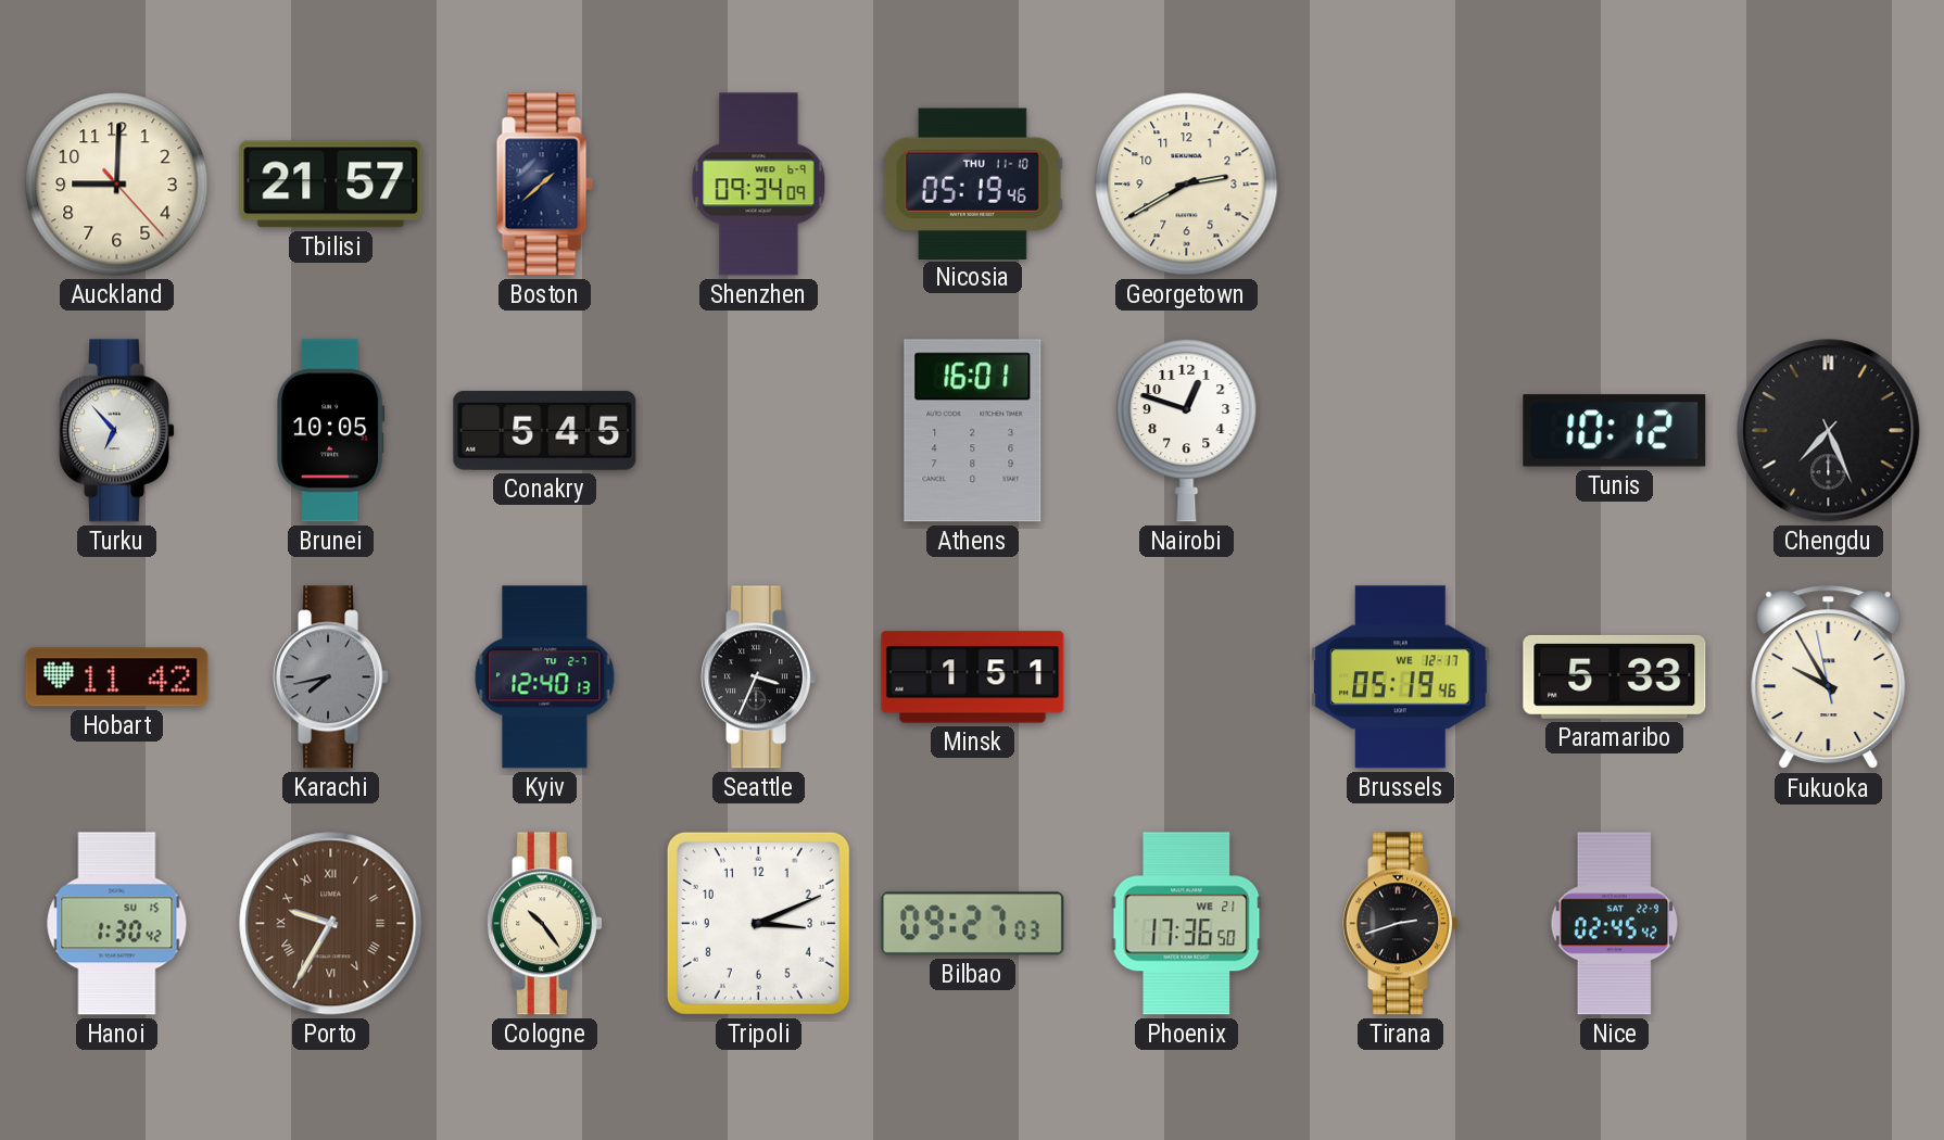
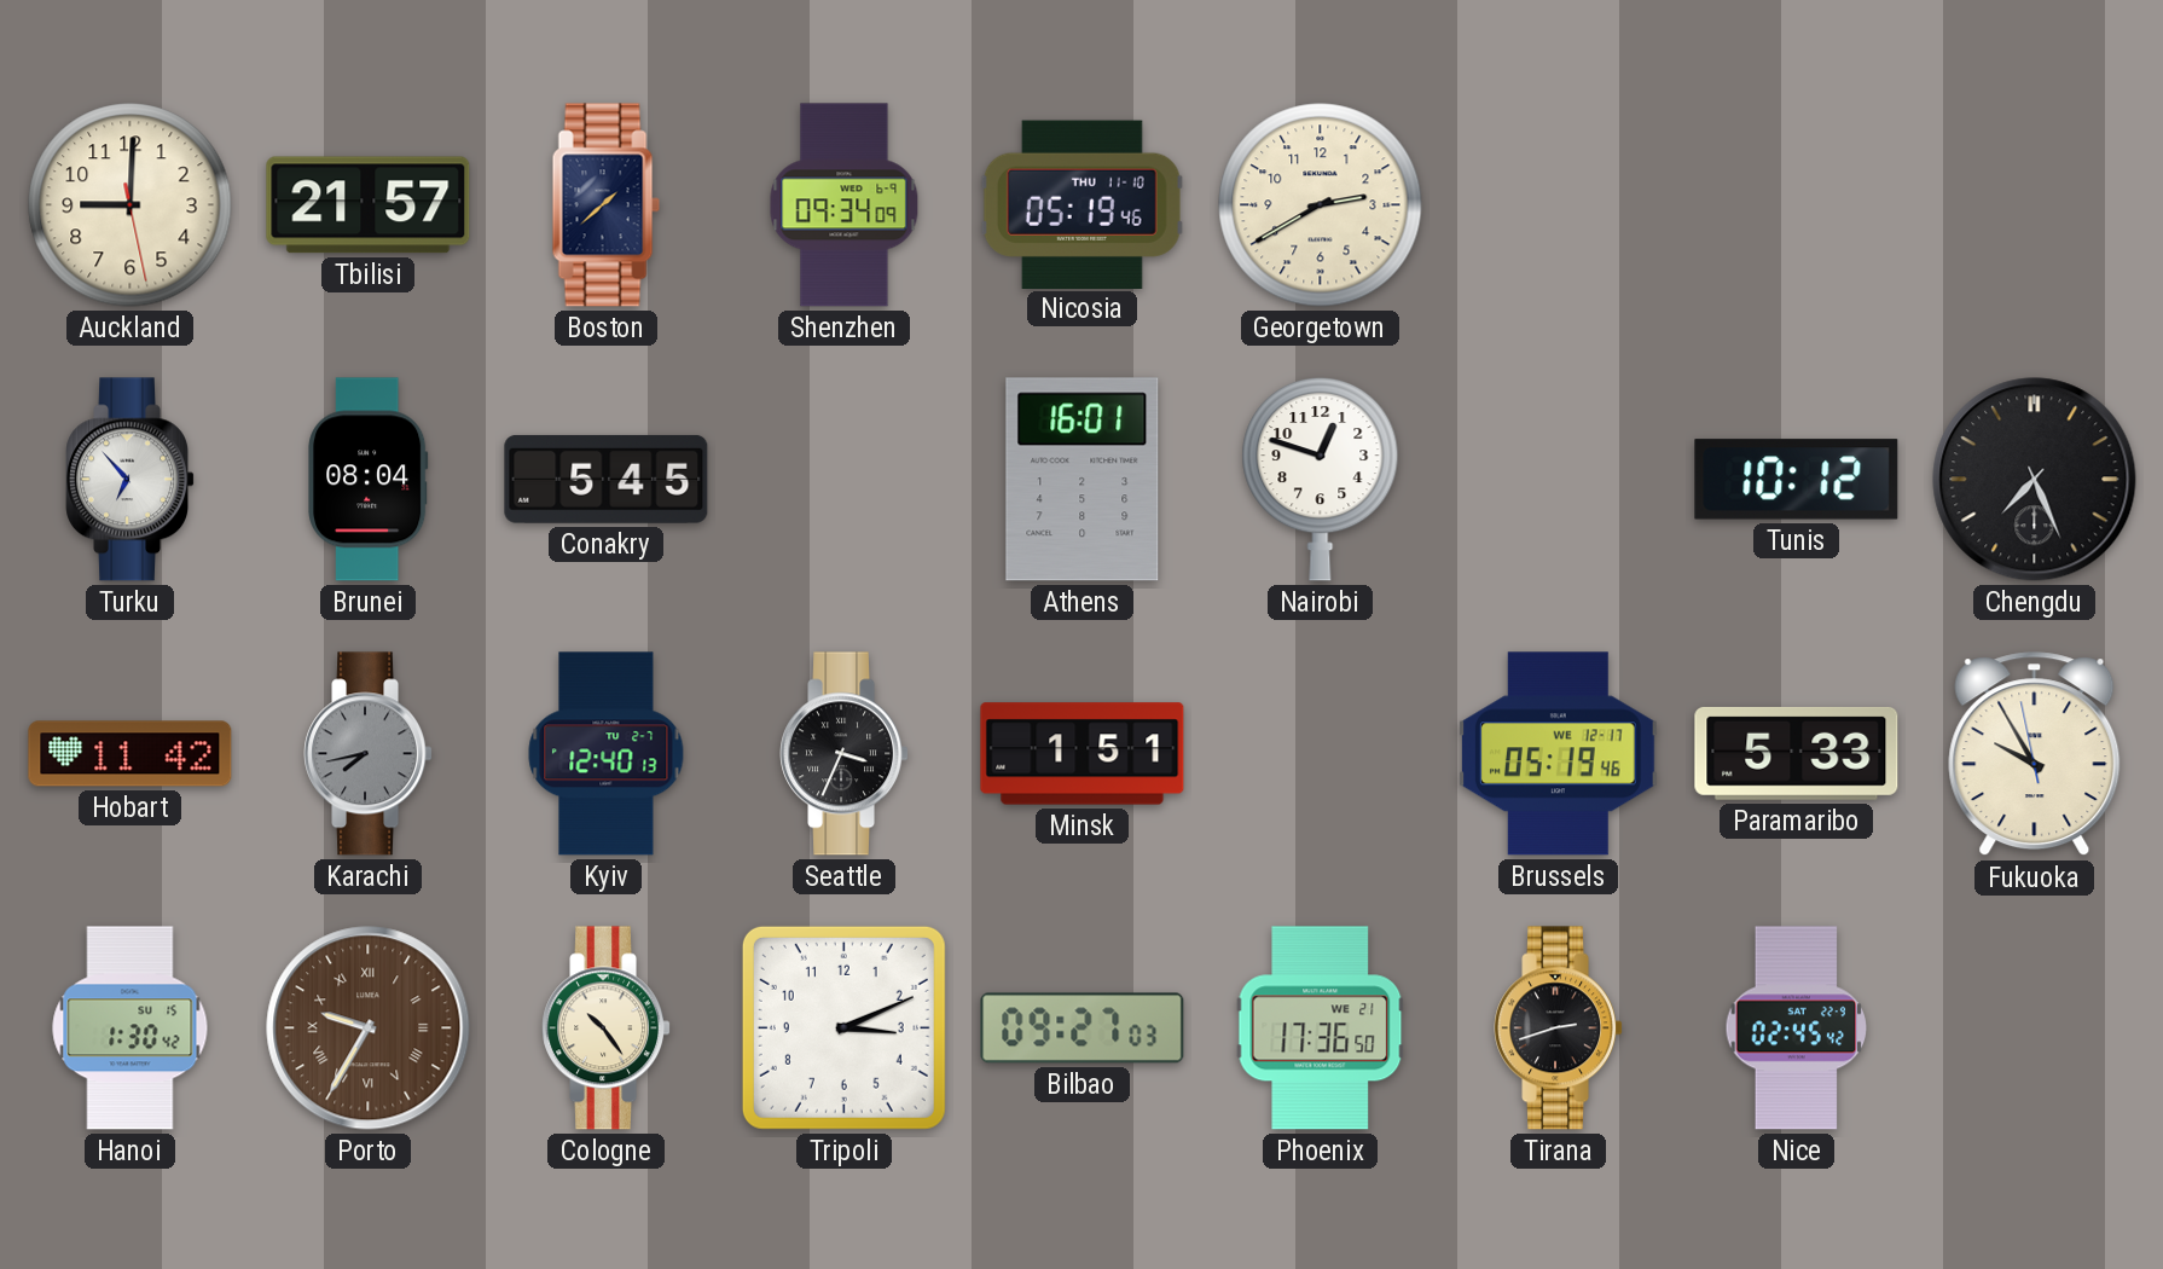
Auckland: 9:00:23 -> 9:00:28
Brunei: 10:05 -> 08:04
